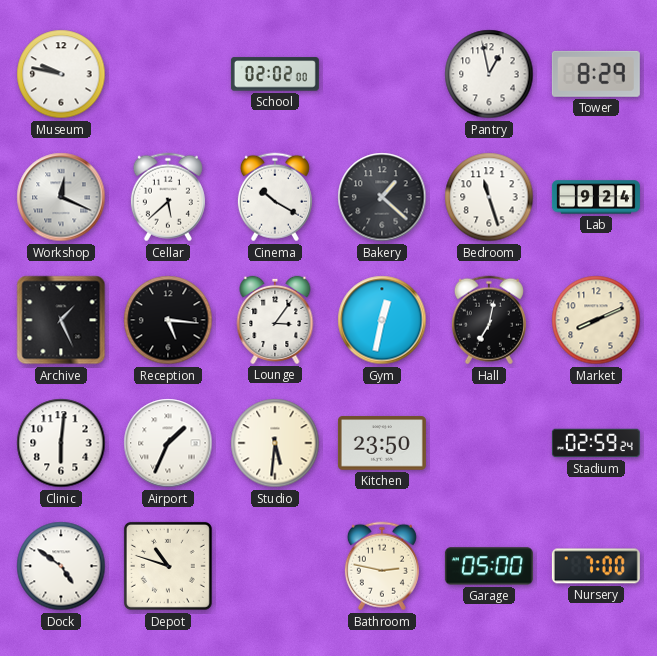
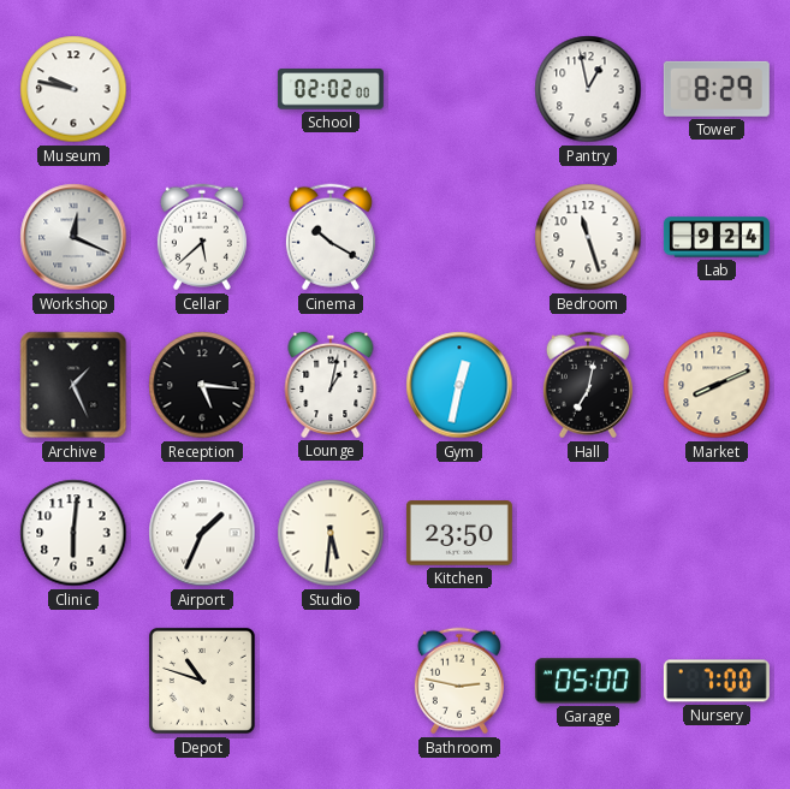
Bakery: 1:22 -> none
Lounge: 3:06 -> 1:02
Stadium: 02:59 -> none
Dock: 4:51 -> none
